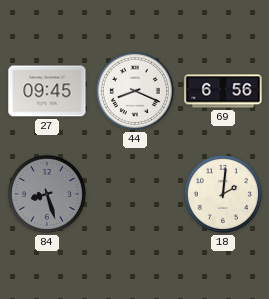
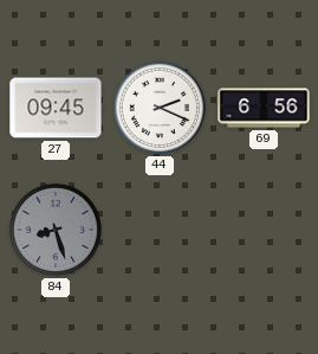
44: 8:19 -> 2:19
18: 2:01 -> none
